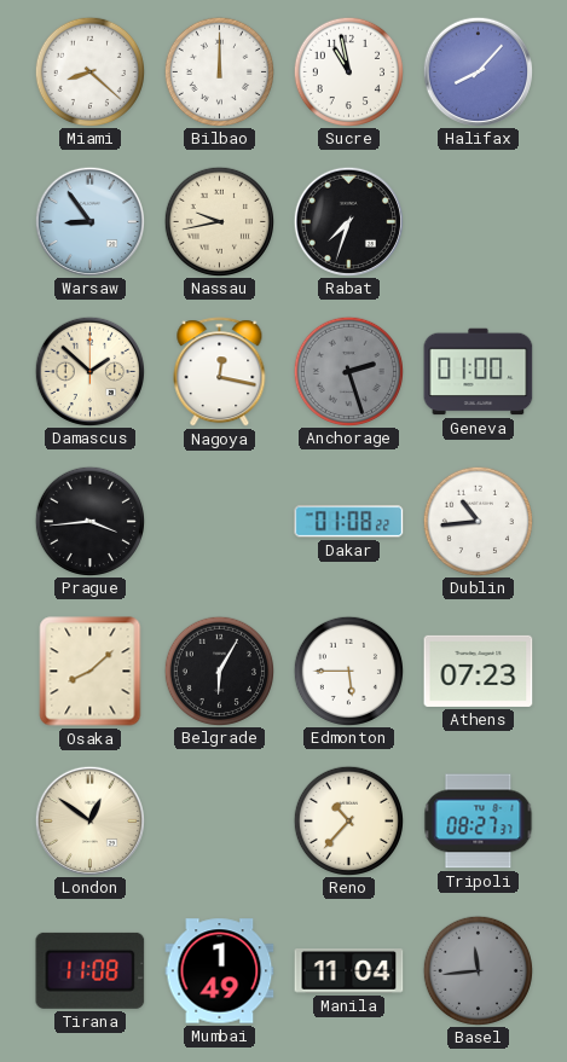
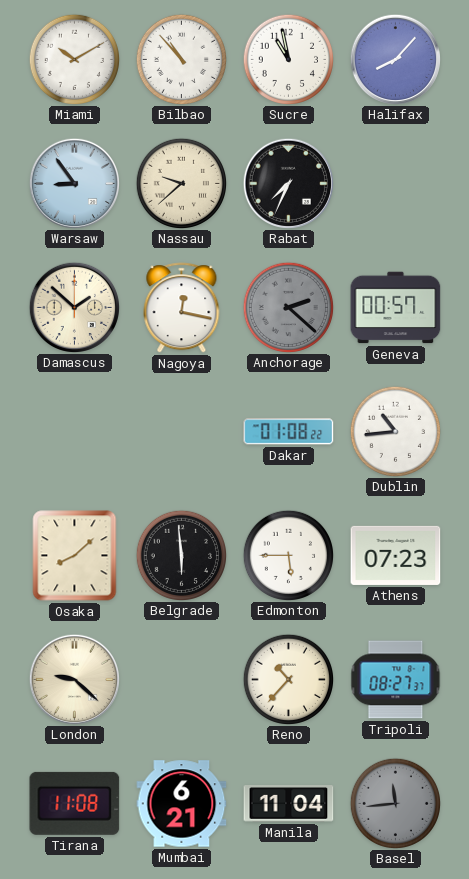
Miami: 8:22 -> 10:10
Bilbao: 12:00 -> 10:53
Nassau: 9:43 -> 9:38
Rabat: 7:33 -> 7:34
Anchorage: 2:27 -> 2:22
Geneva: 01:00 -> 00:57
Prague: 3:44 -> none
Belgrade: 6:05 -> 5:59
London: 12:51 -> 9:22
Mumbai: 1:49 -> 6:21
